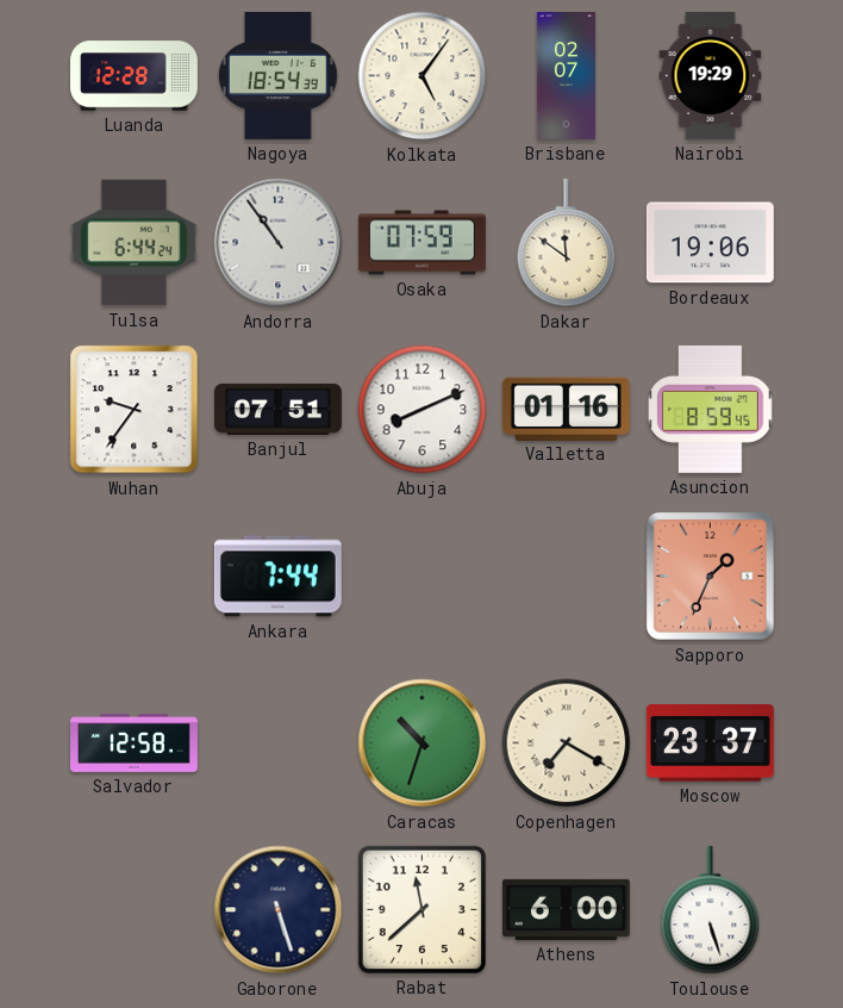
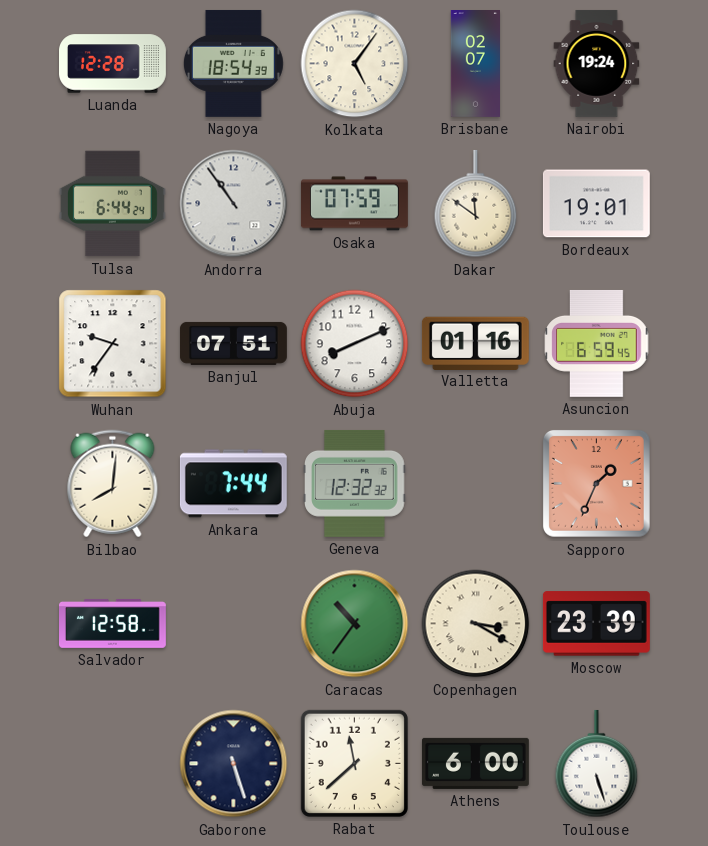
Nairobi: 19:29 -> 19:24
Bordeaux: 19:06 -> 19:01
Asuncion: 8:59 -> 6:59
Bilbao: none -> 8:01
Geneva: none -> 12:32
Caracas: 10:33 -> 10:36
Copenhagen: 7:20 -> 3:20
Moscow: 23:37 -> 23:39
